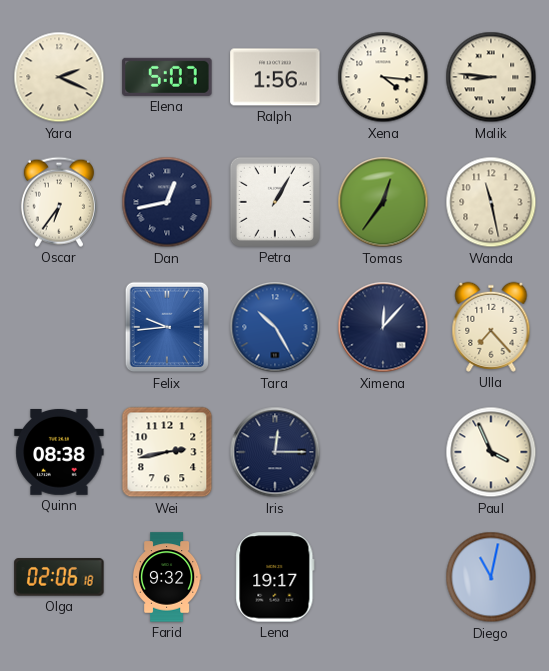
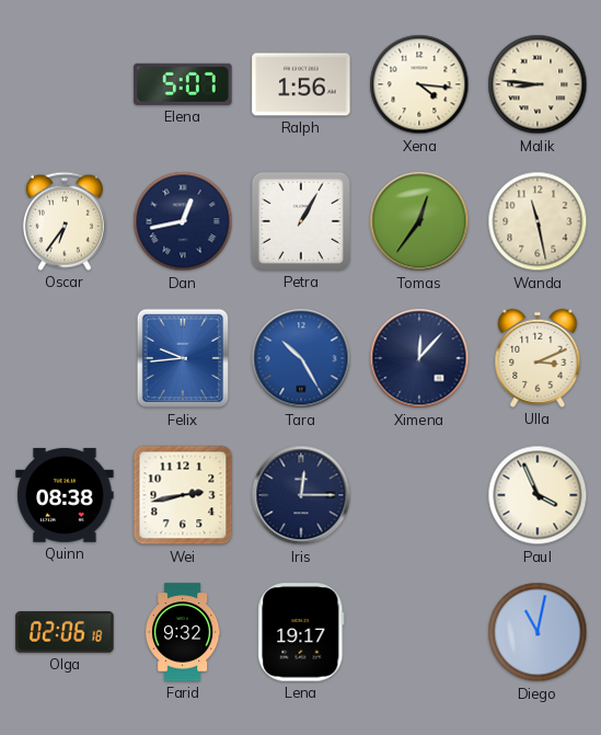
Yara: 2:19 -> none
Ulla: 7:23 -> 3:11
